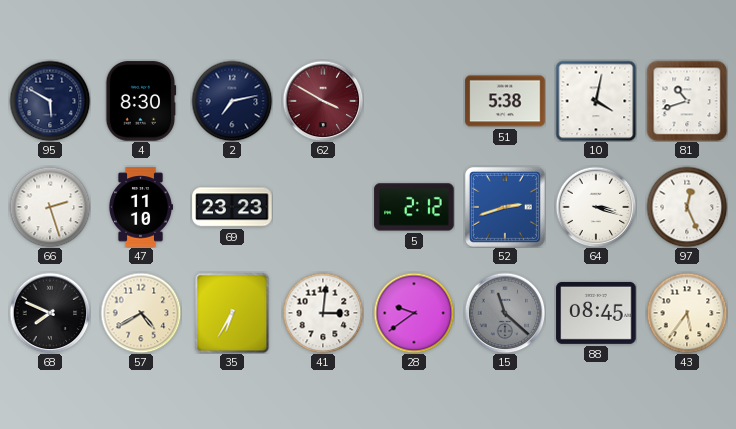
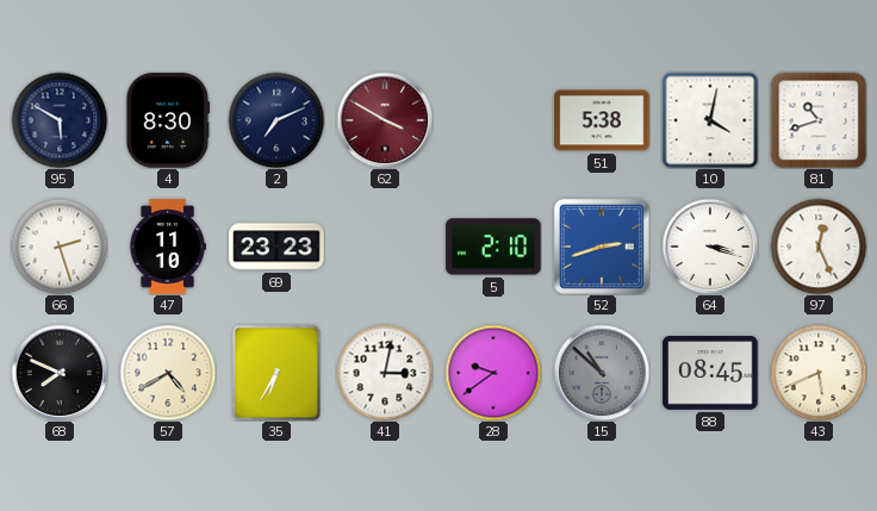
2: 7:13 -> 7:11
5: 2:12 -> 2:10
41: 3:01 -> 3:02
15: 11:22 -> 10:52
43: 5:36 -> 5:41
